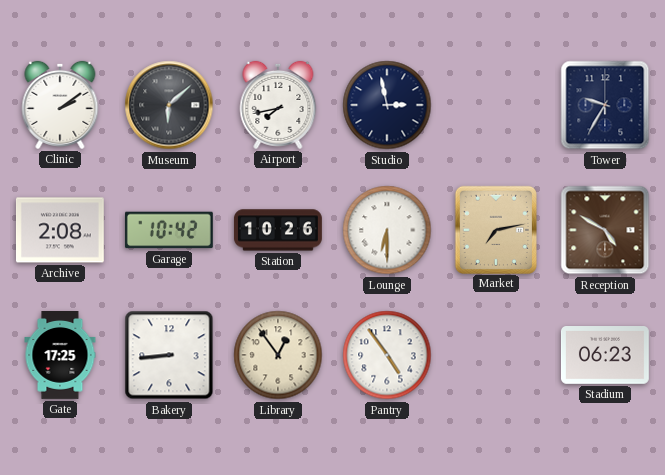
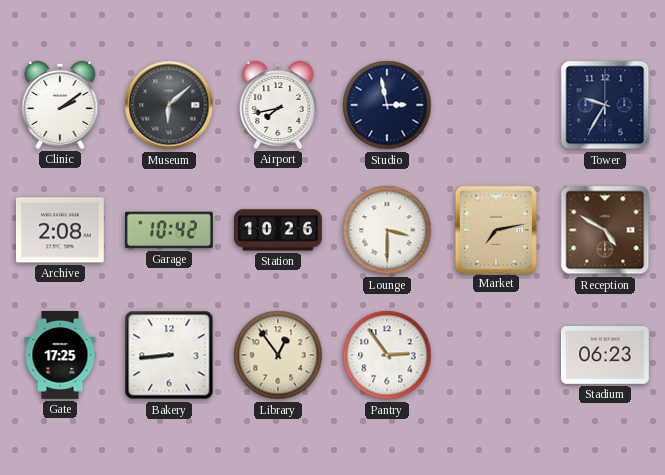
Lounge: 6:30 -> 3:30
Pantry: 4:54 -> 2:54
